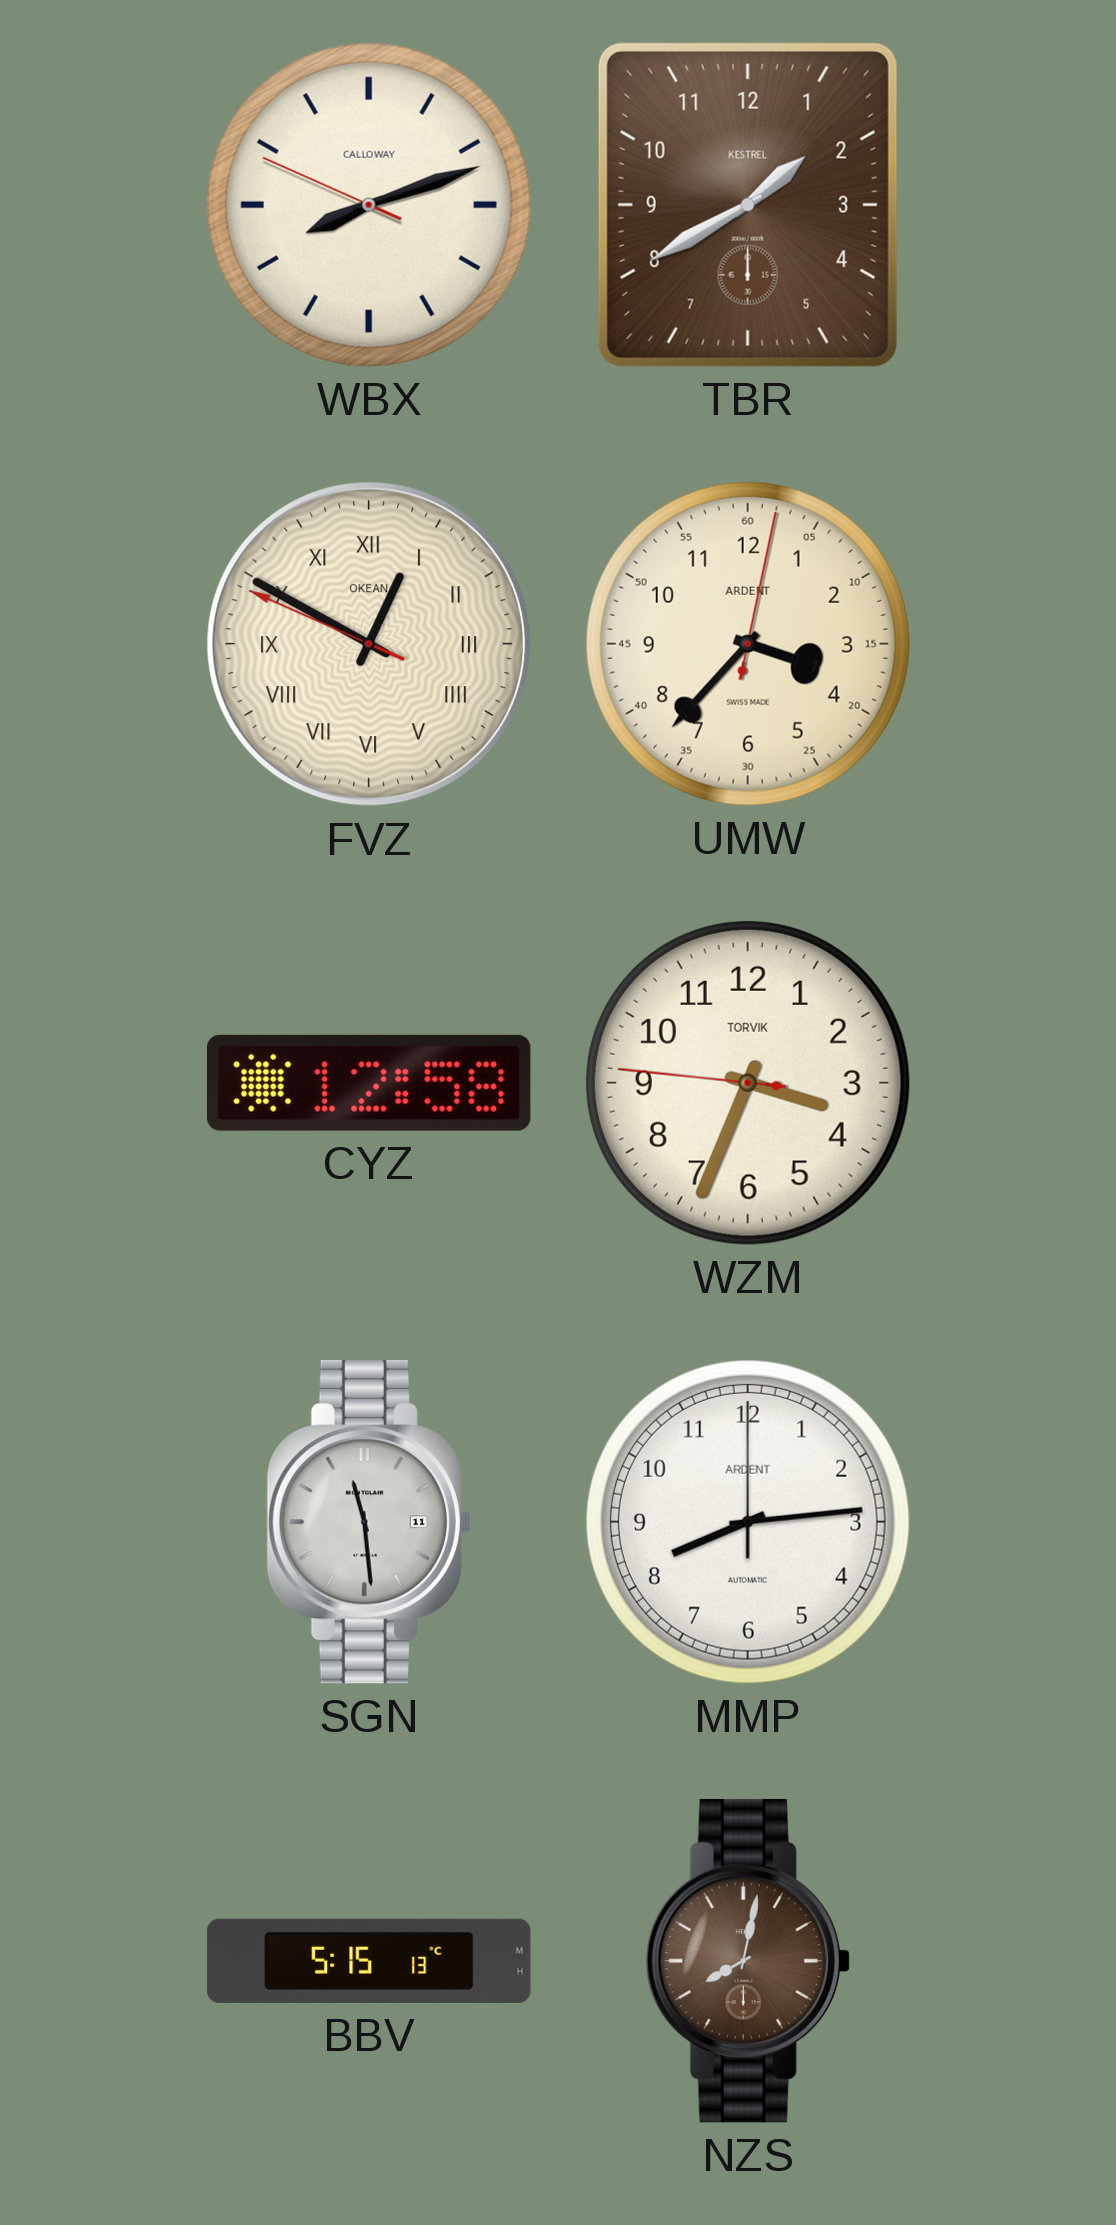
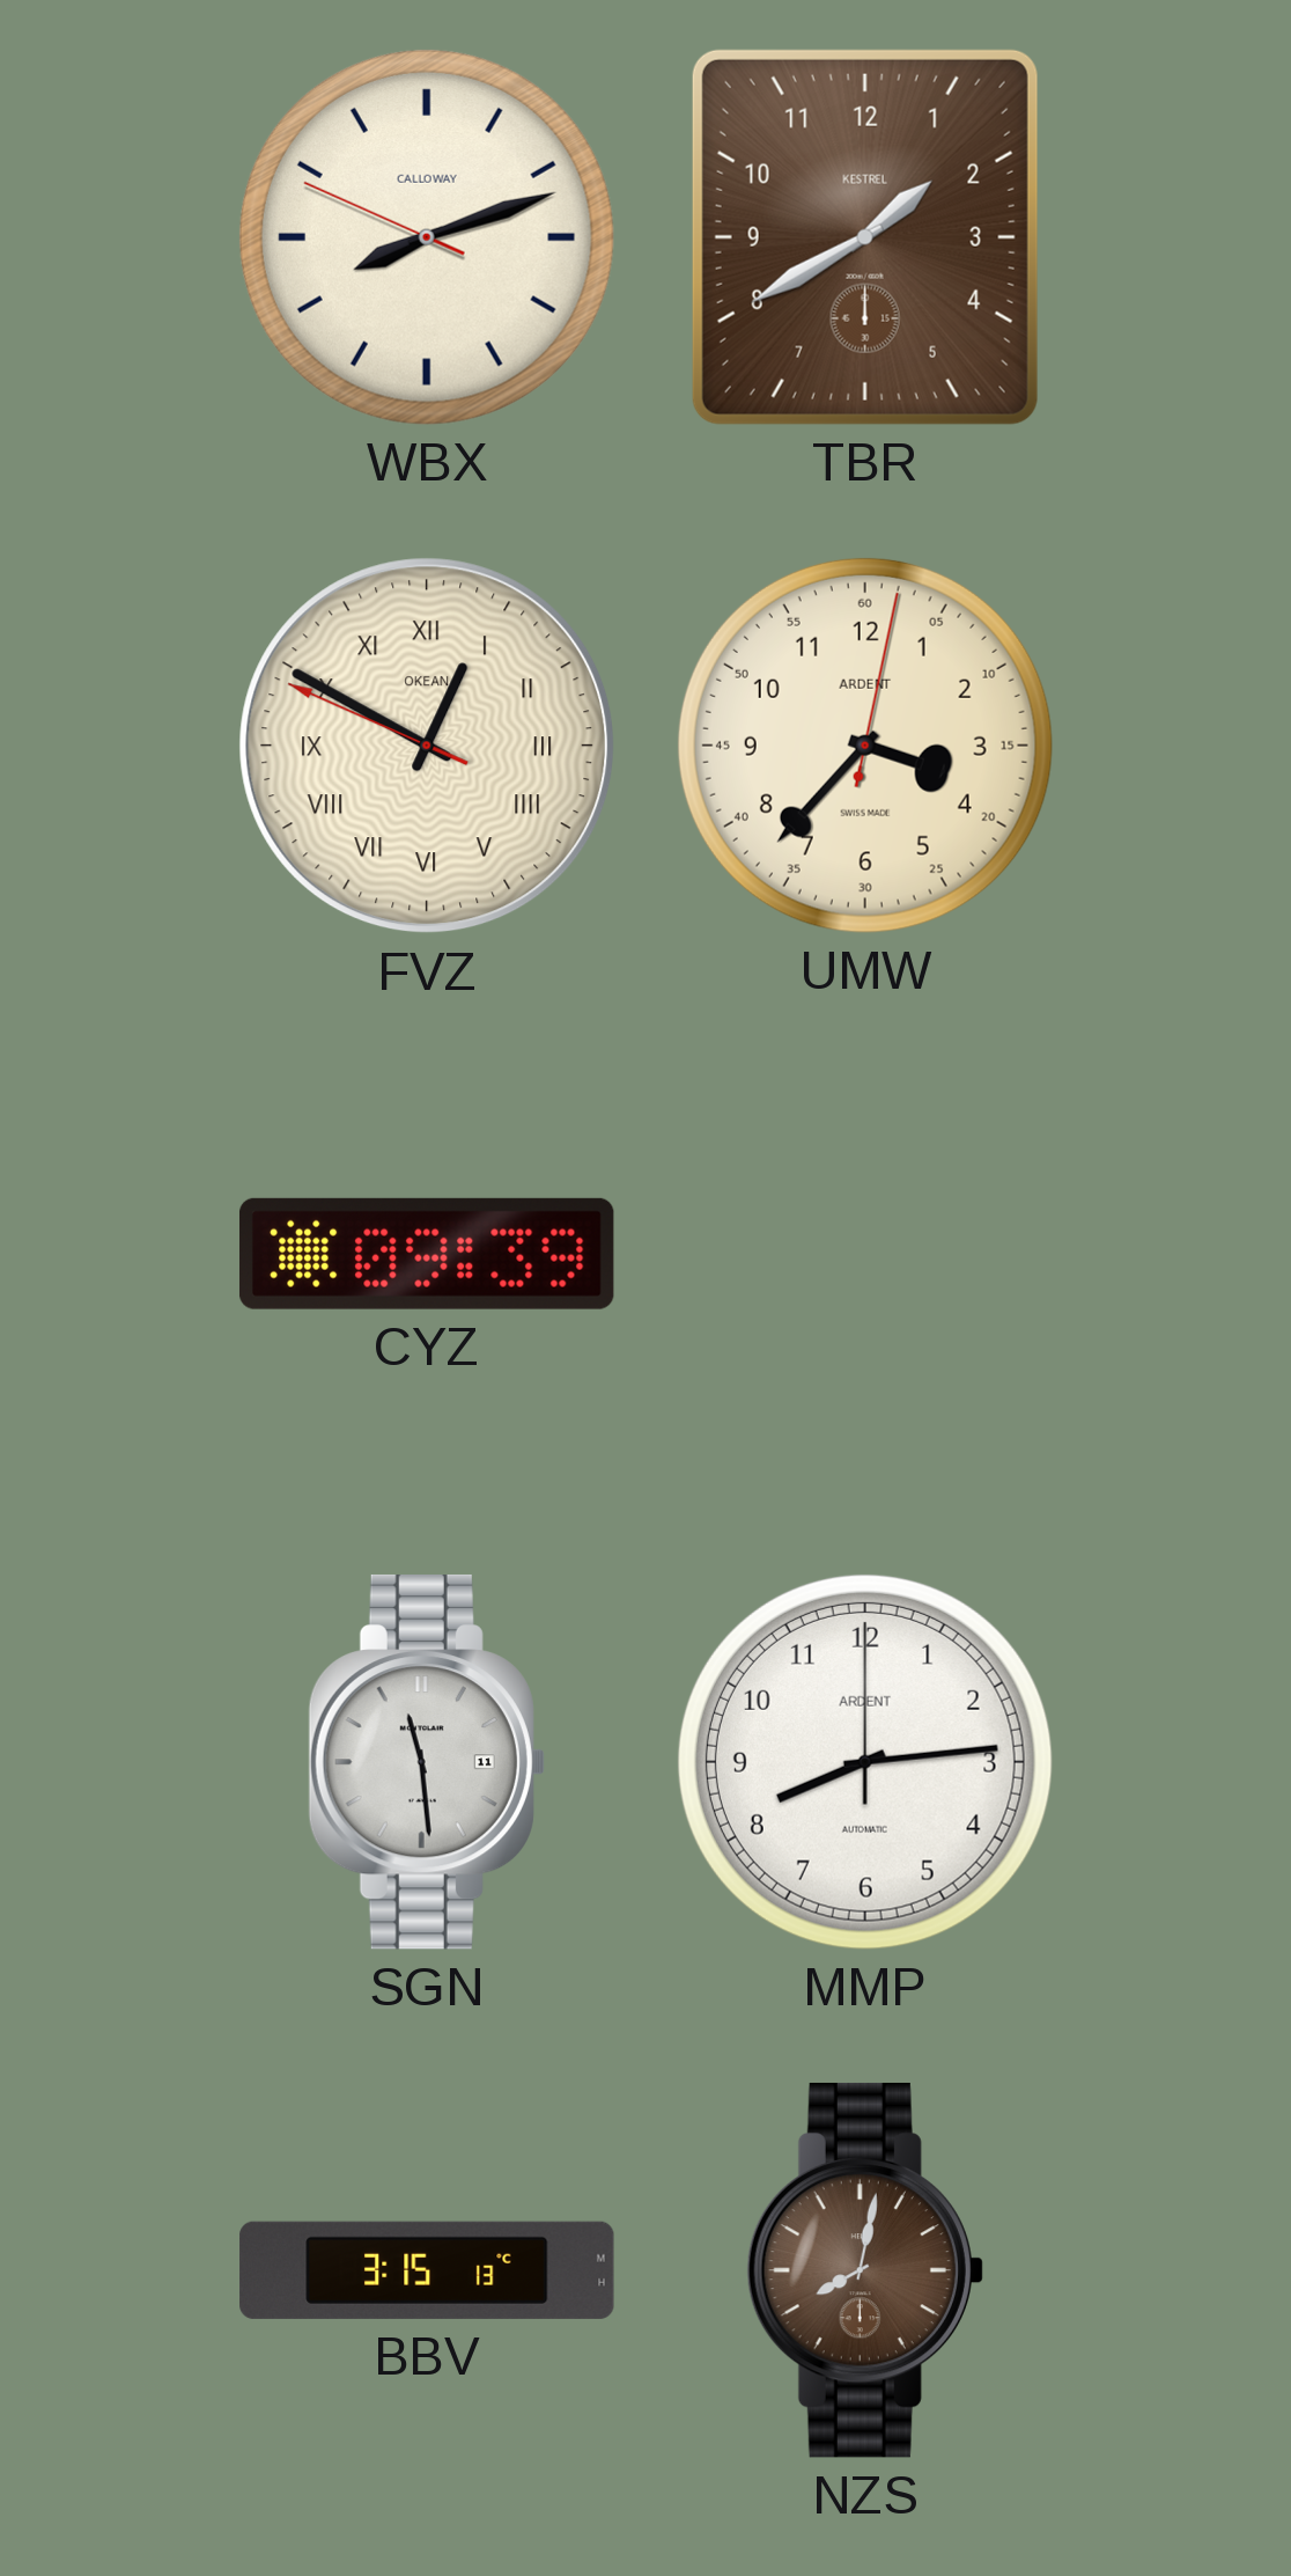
CYZ: 12:58 -> 09:39
WZM: 3:33 -> none
BBV: 5:15 -> 3:15
